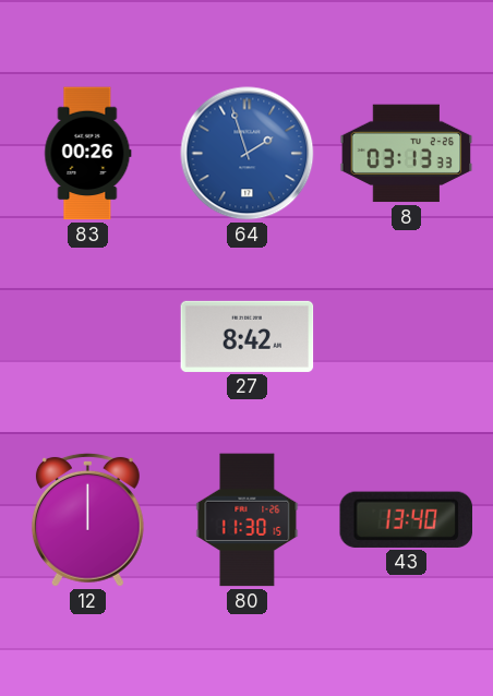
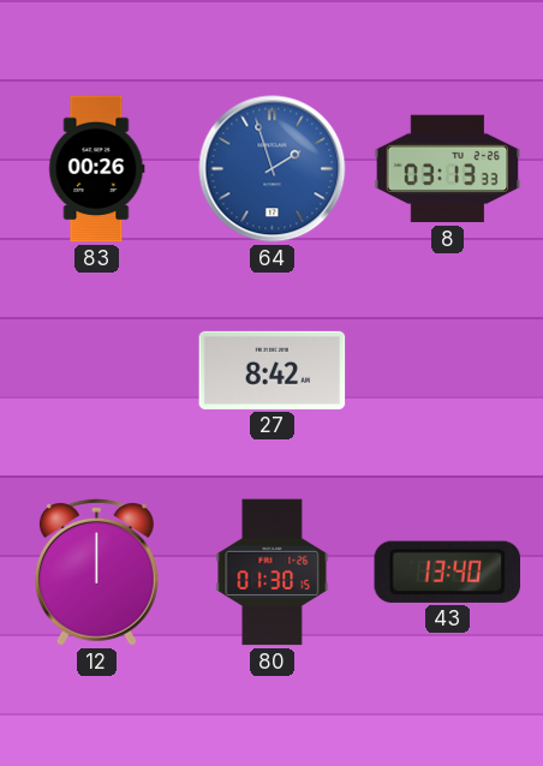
80: 11:30 -> 01:30
